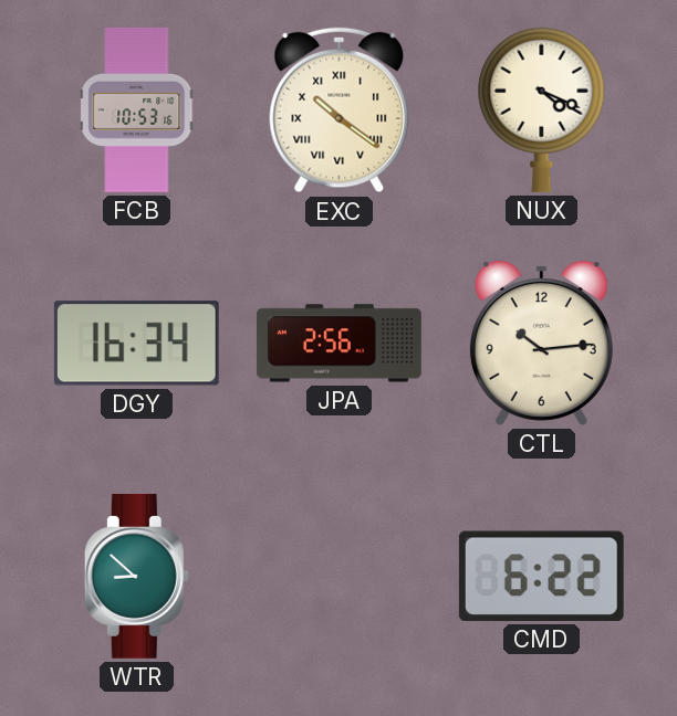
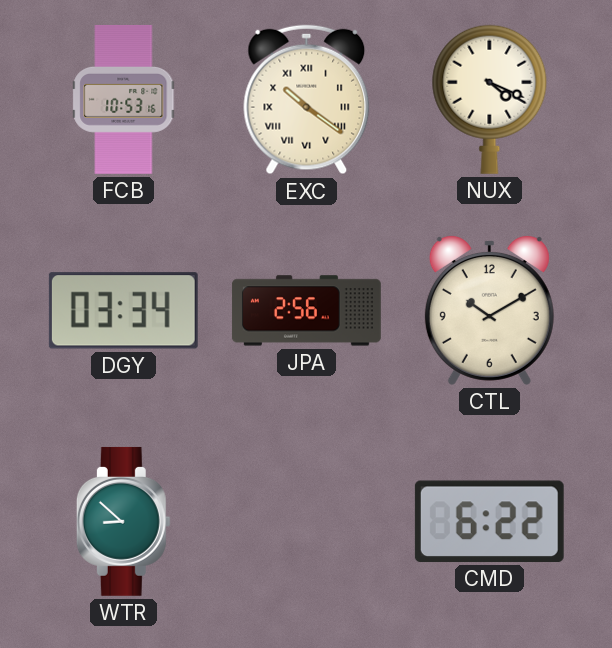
DGY: 16:34 -> 03:34
CTL: 10:14 -> 10:10
